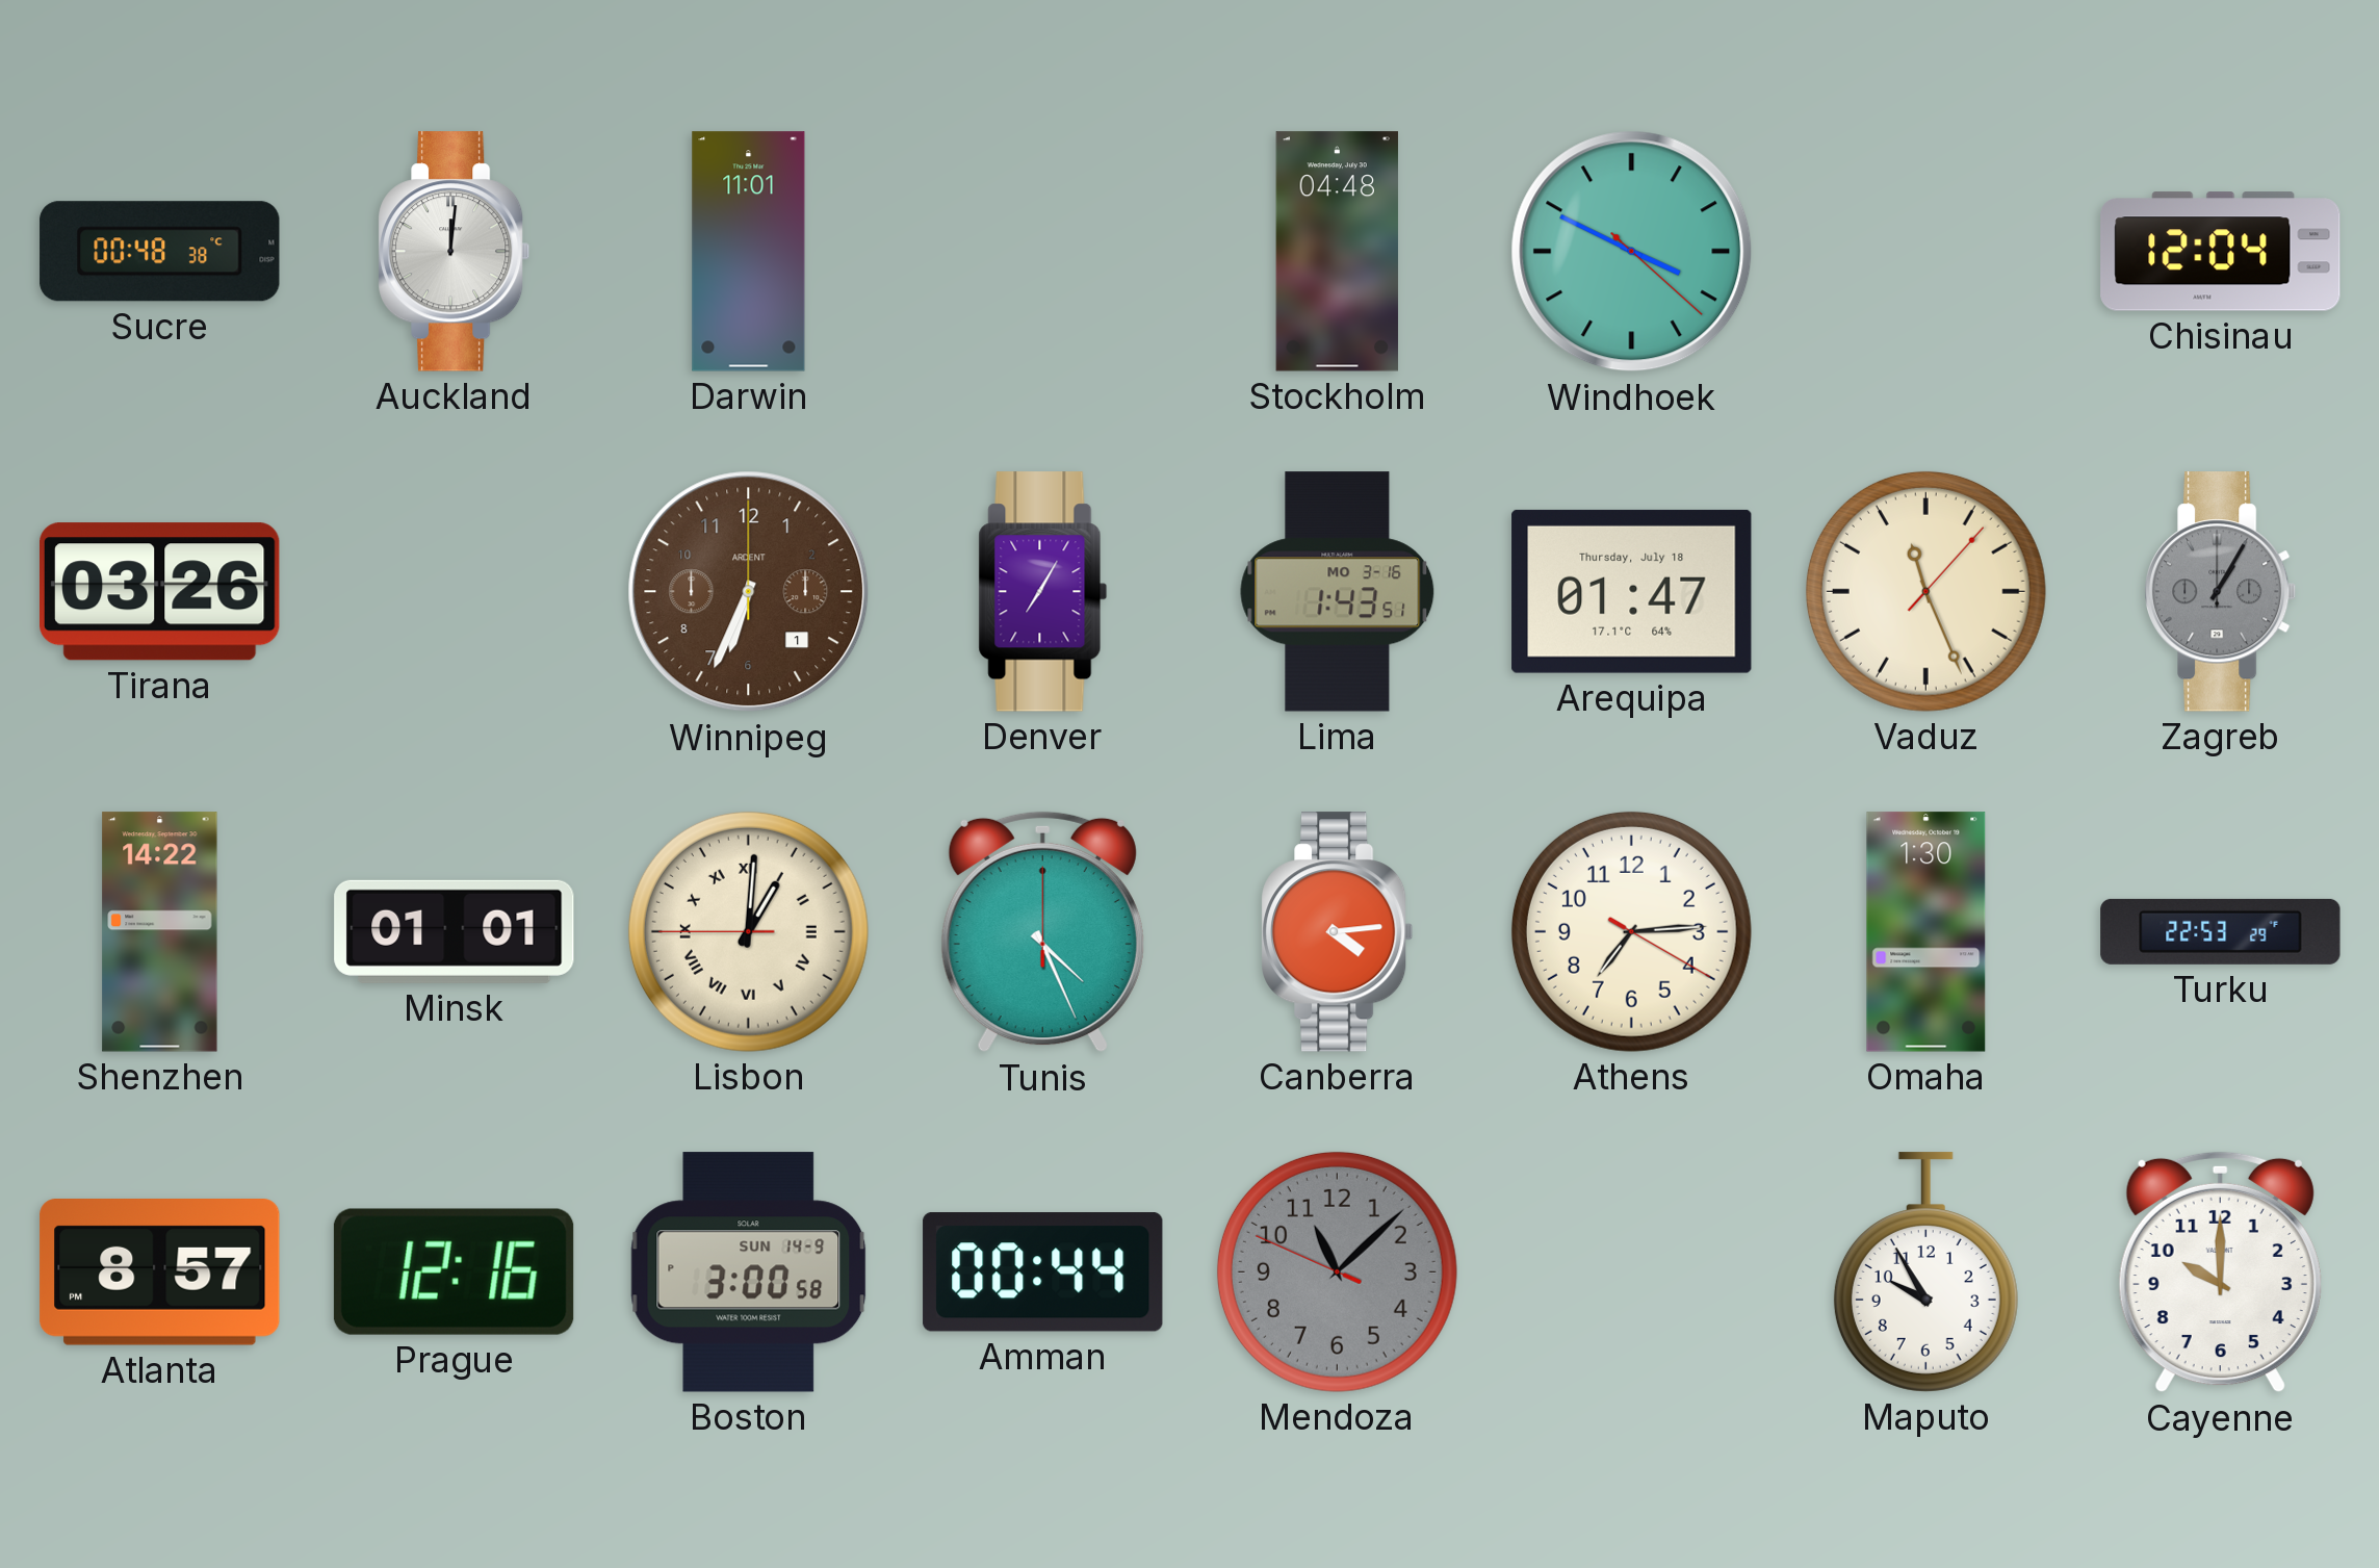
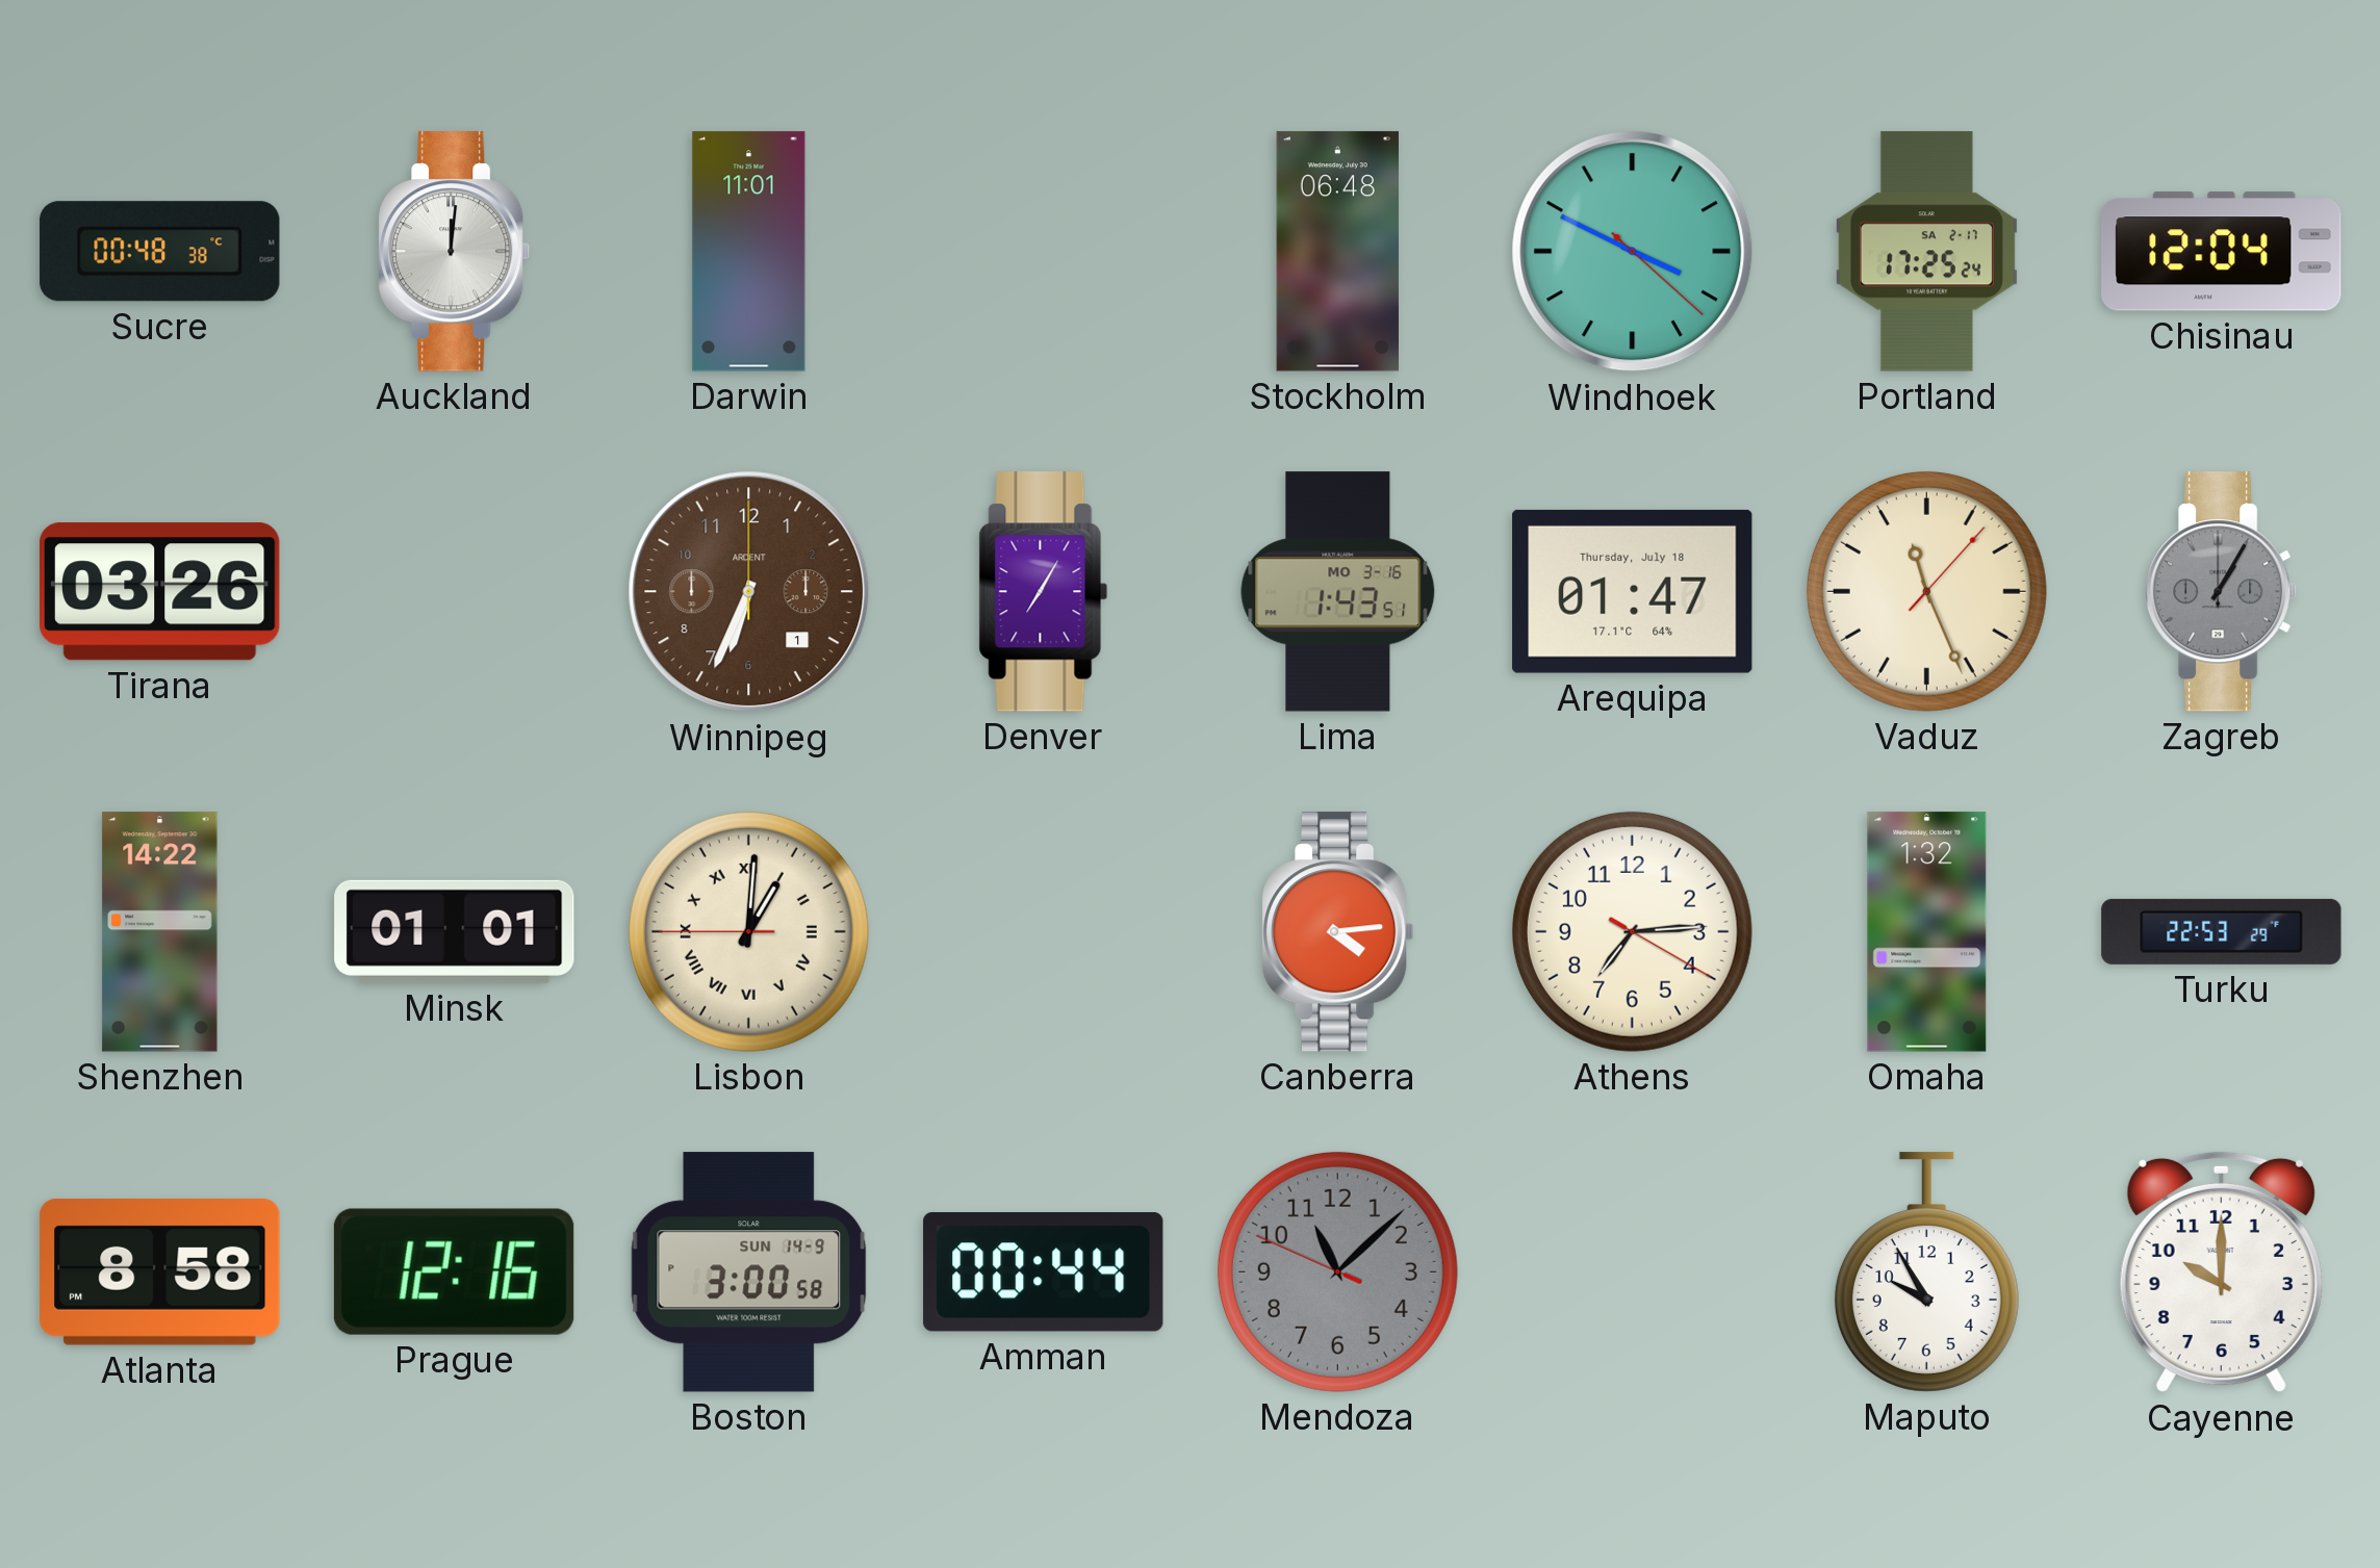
Stockholm: 04:48 -> 06:48
Portland: none -> 17:25
Tunis: 4:26 -> none
Omaha: 1:30 -> 1:32
Atlanta: 8:57 -> 8:58
